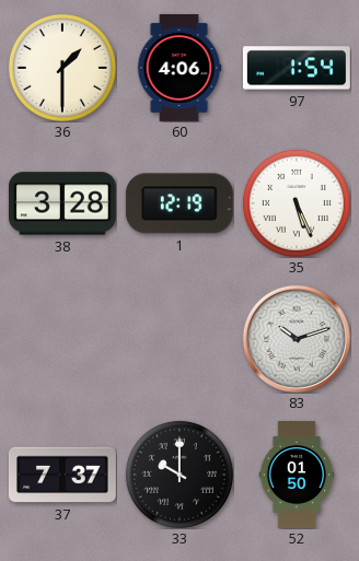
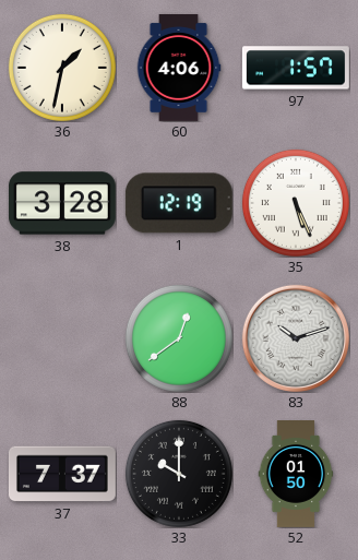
36: 1:30 -> 1:32
97: 1:54 -> 1:57
88: none -> 12:39
